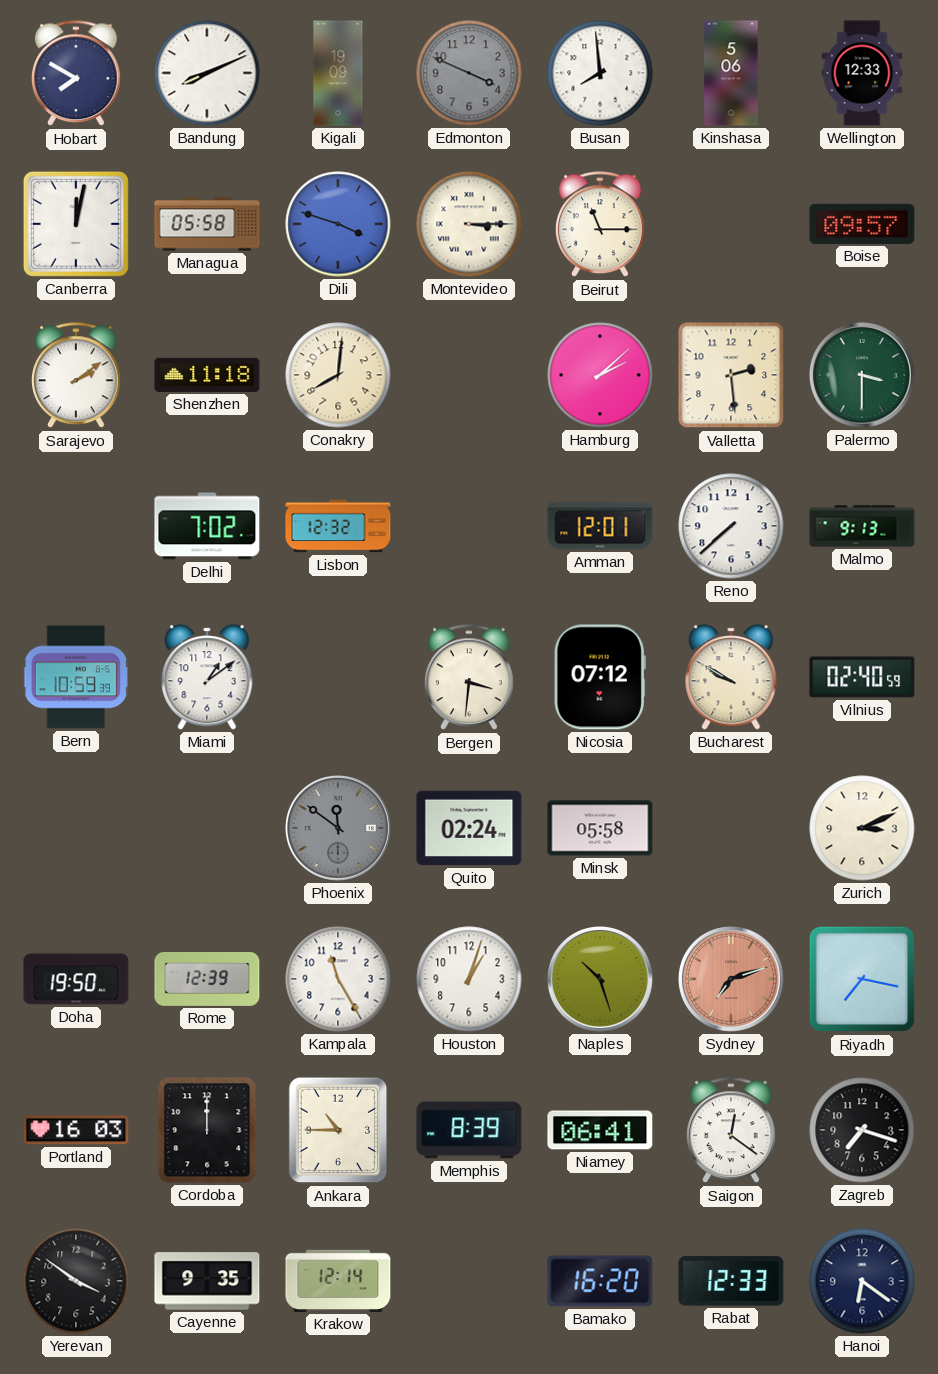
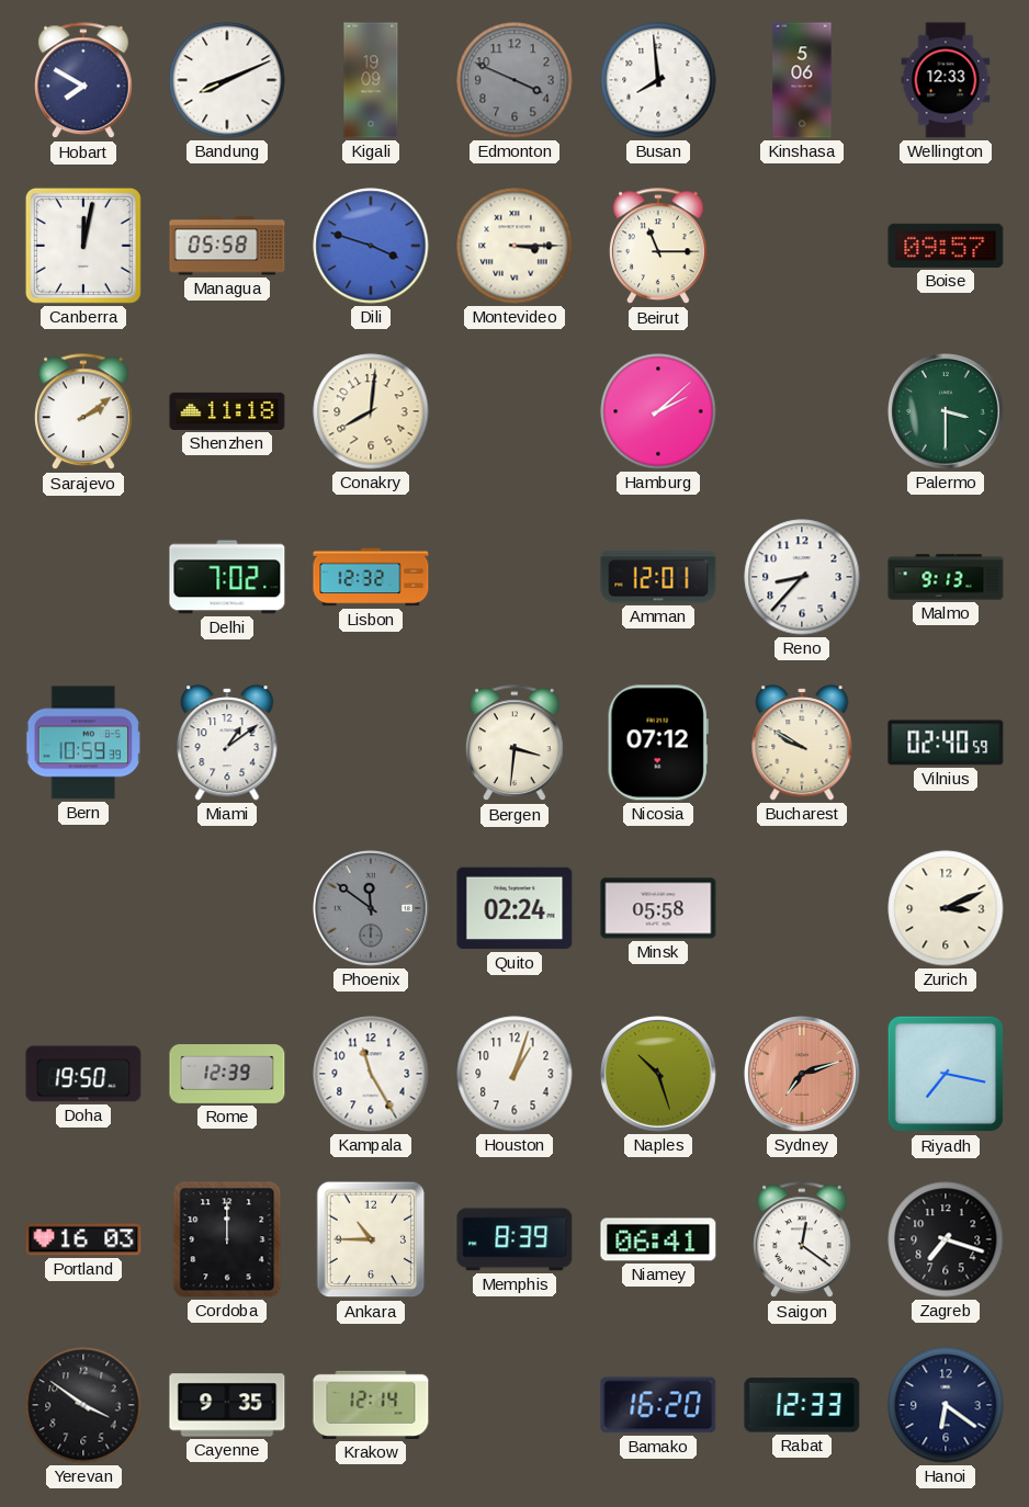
Valletta: 2:29 -> none
Reno: 7:38 -> 8:37
